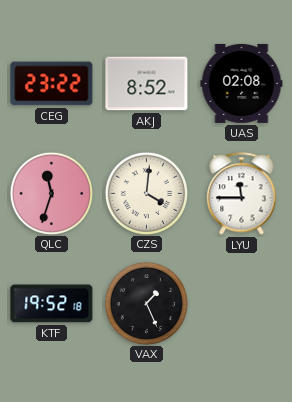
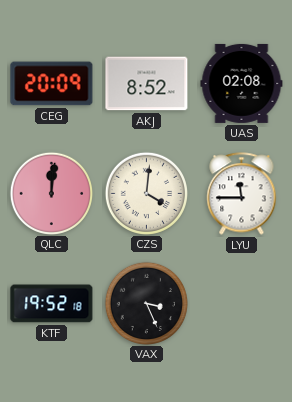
CEG: 23:22 -> 20:09
QLC: 11:33 -> 12:01
VAX: 1:26 -> 3:26
